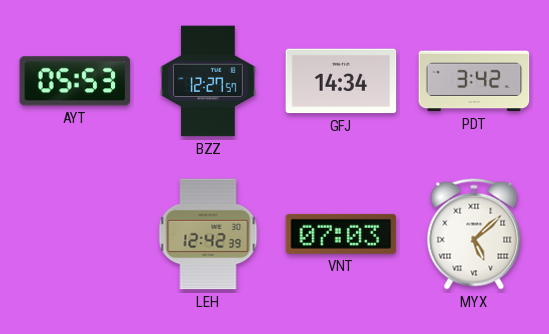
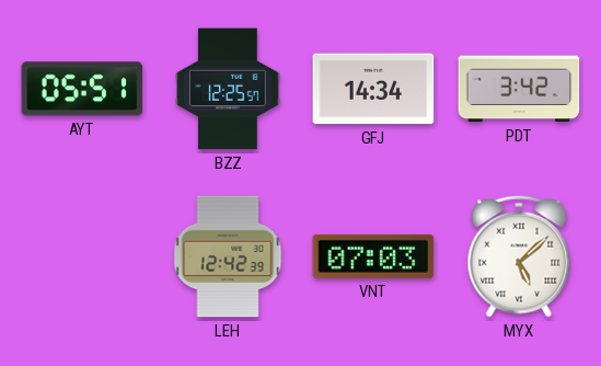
AYT: 05:53 -> 05:51
BZZ: 12:27 -> 12:25
